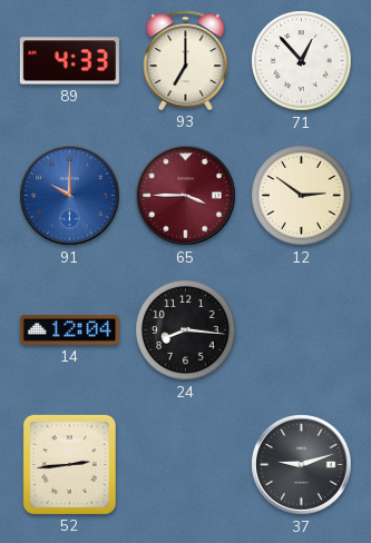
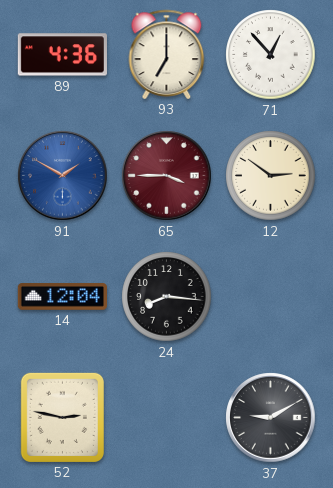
89: 4:33 -> 4:36
91: 10:00 -> 1:50
52: 2:44 -> 2:47
37: 9:12 -> 9:10
